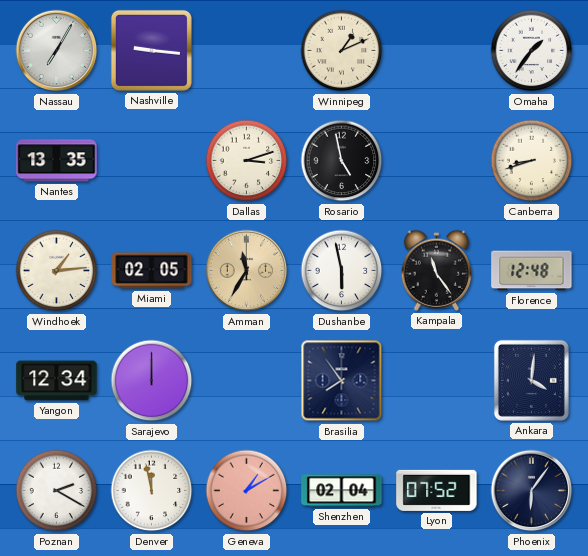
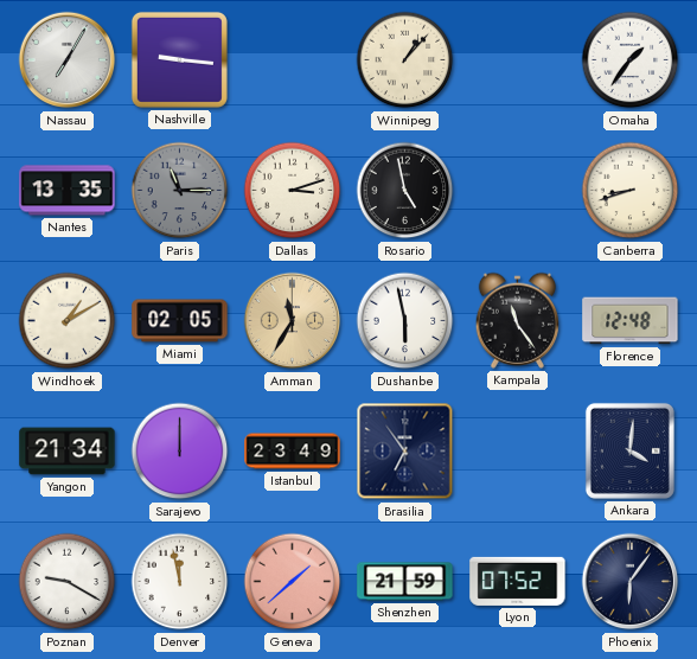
Winnipeg: 1:11 -> 1:07
Paris: none -> 11:15
Windhoek: 1:14 -> 1:10
Yangon: 12:34 -> 21:34
Istanbul: none -> 23:49
Brasilia: 7:54 -> 6:54
Poznan: 2:20 -> 9:20
Geneva: 1:10 -> 1:38
Shenzhen: 02:04 -> 21:59
